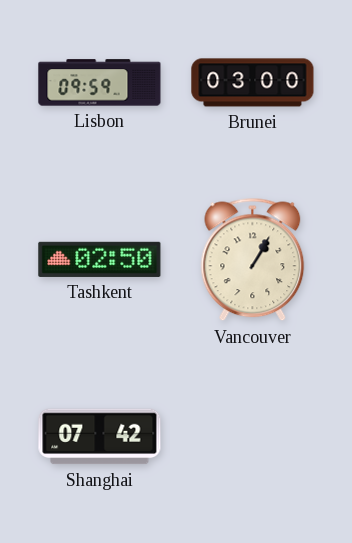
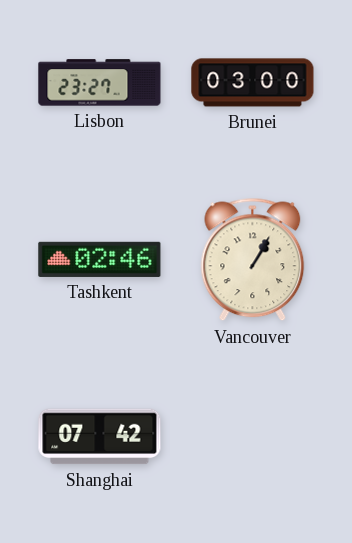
Lisbon: 09:59 -> 23:27
Tashkent: 02:50 -> 02:46
